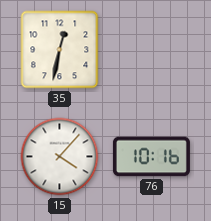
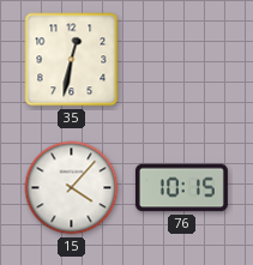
76: 10:16 -> 10:15
